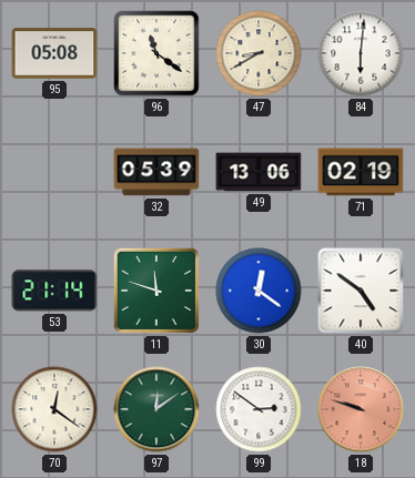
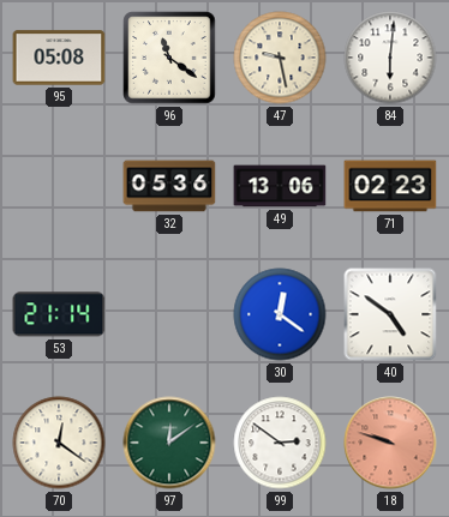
47: 8:40 -> 9:28
32: 05:39 -> 05:36
71: 02:19 -> 02:23
11: 11:48 -> none
